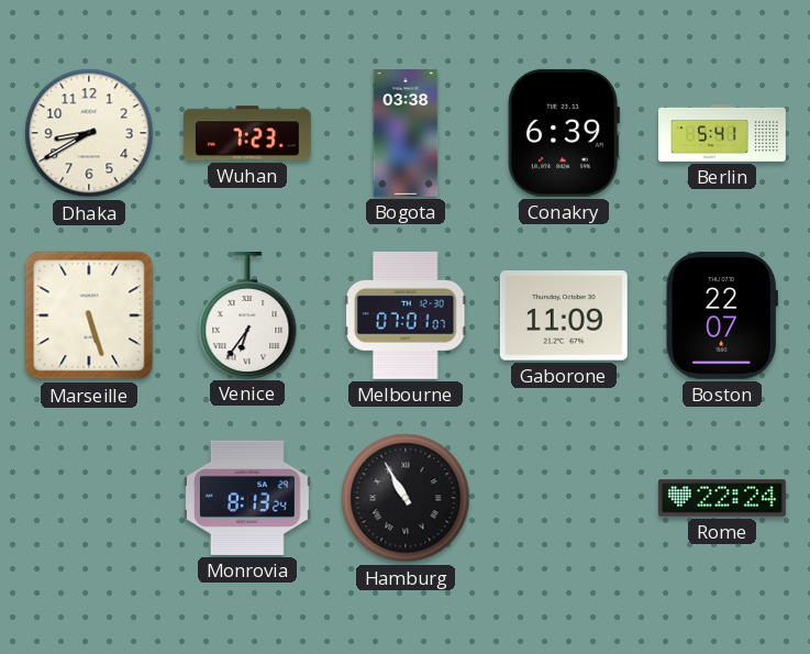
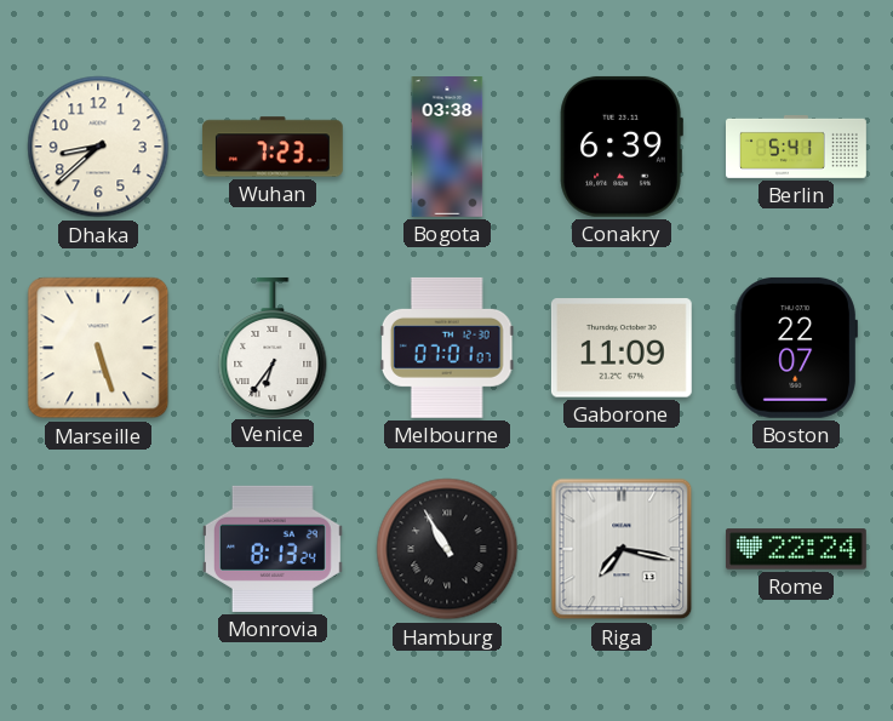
Dhaka: 8:40 -> 8:38
Riga: none -> 7:17
